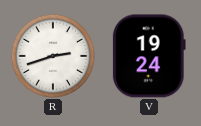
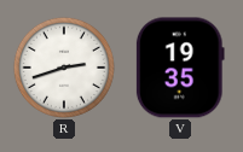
V: 19:24 -> 19:35
